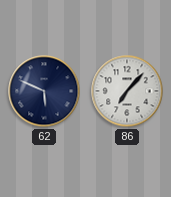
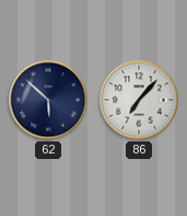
62: 5:49 -> 5:52
